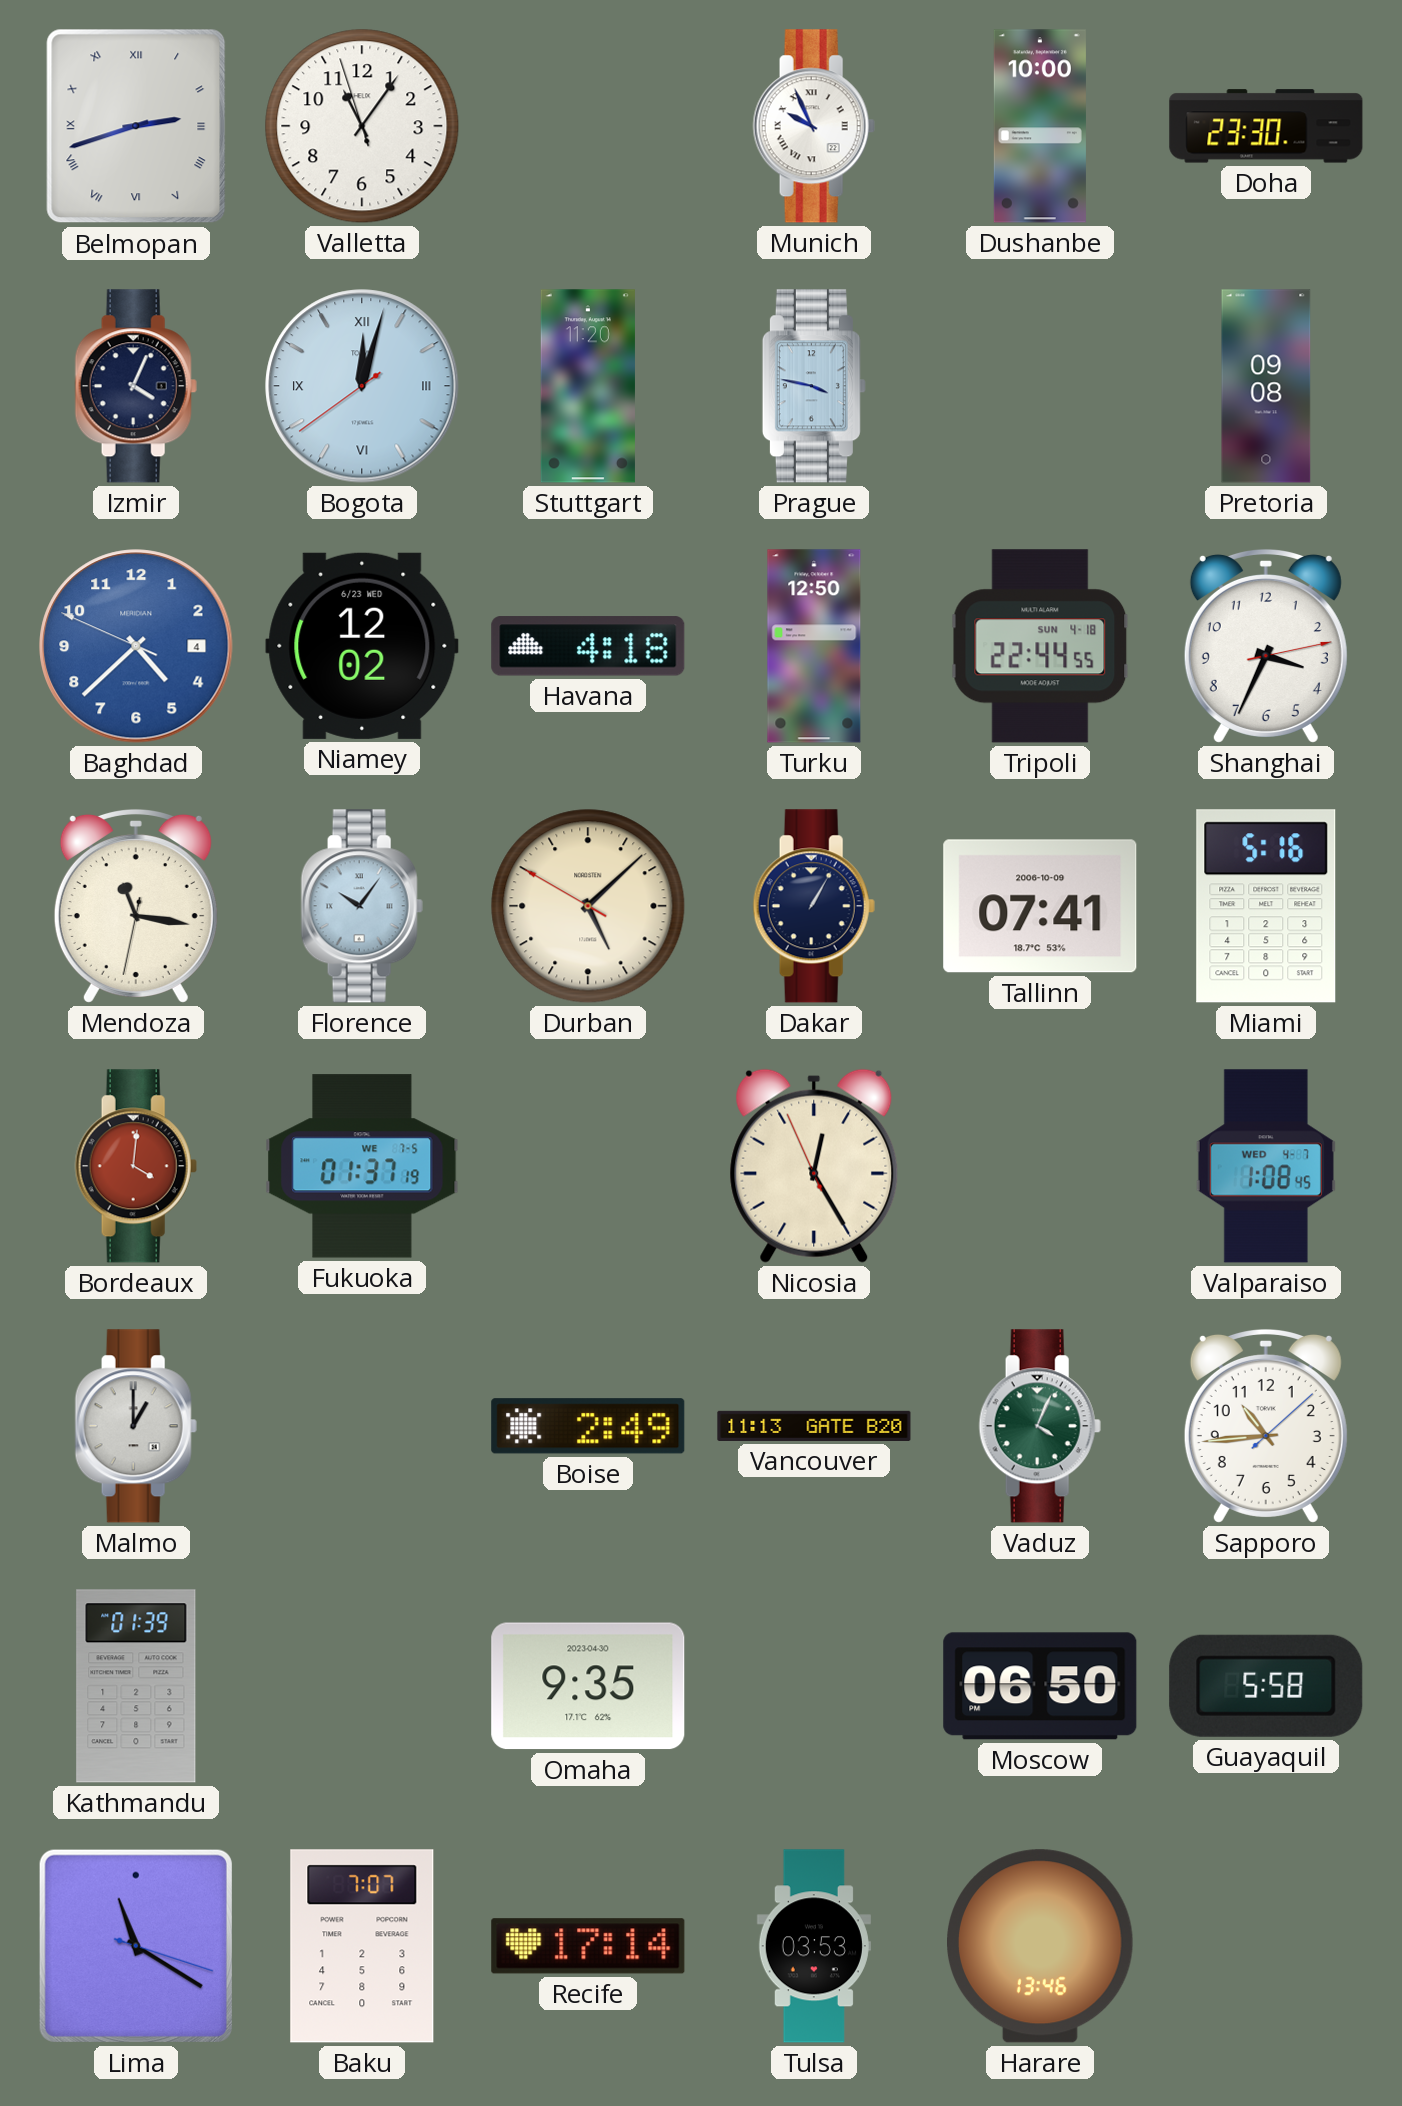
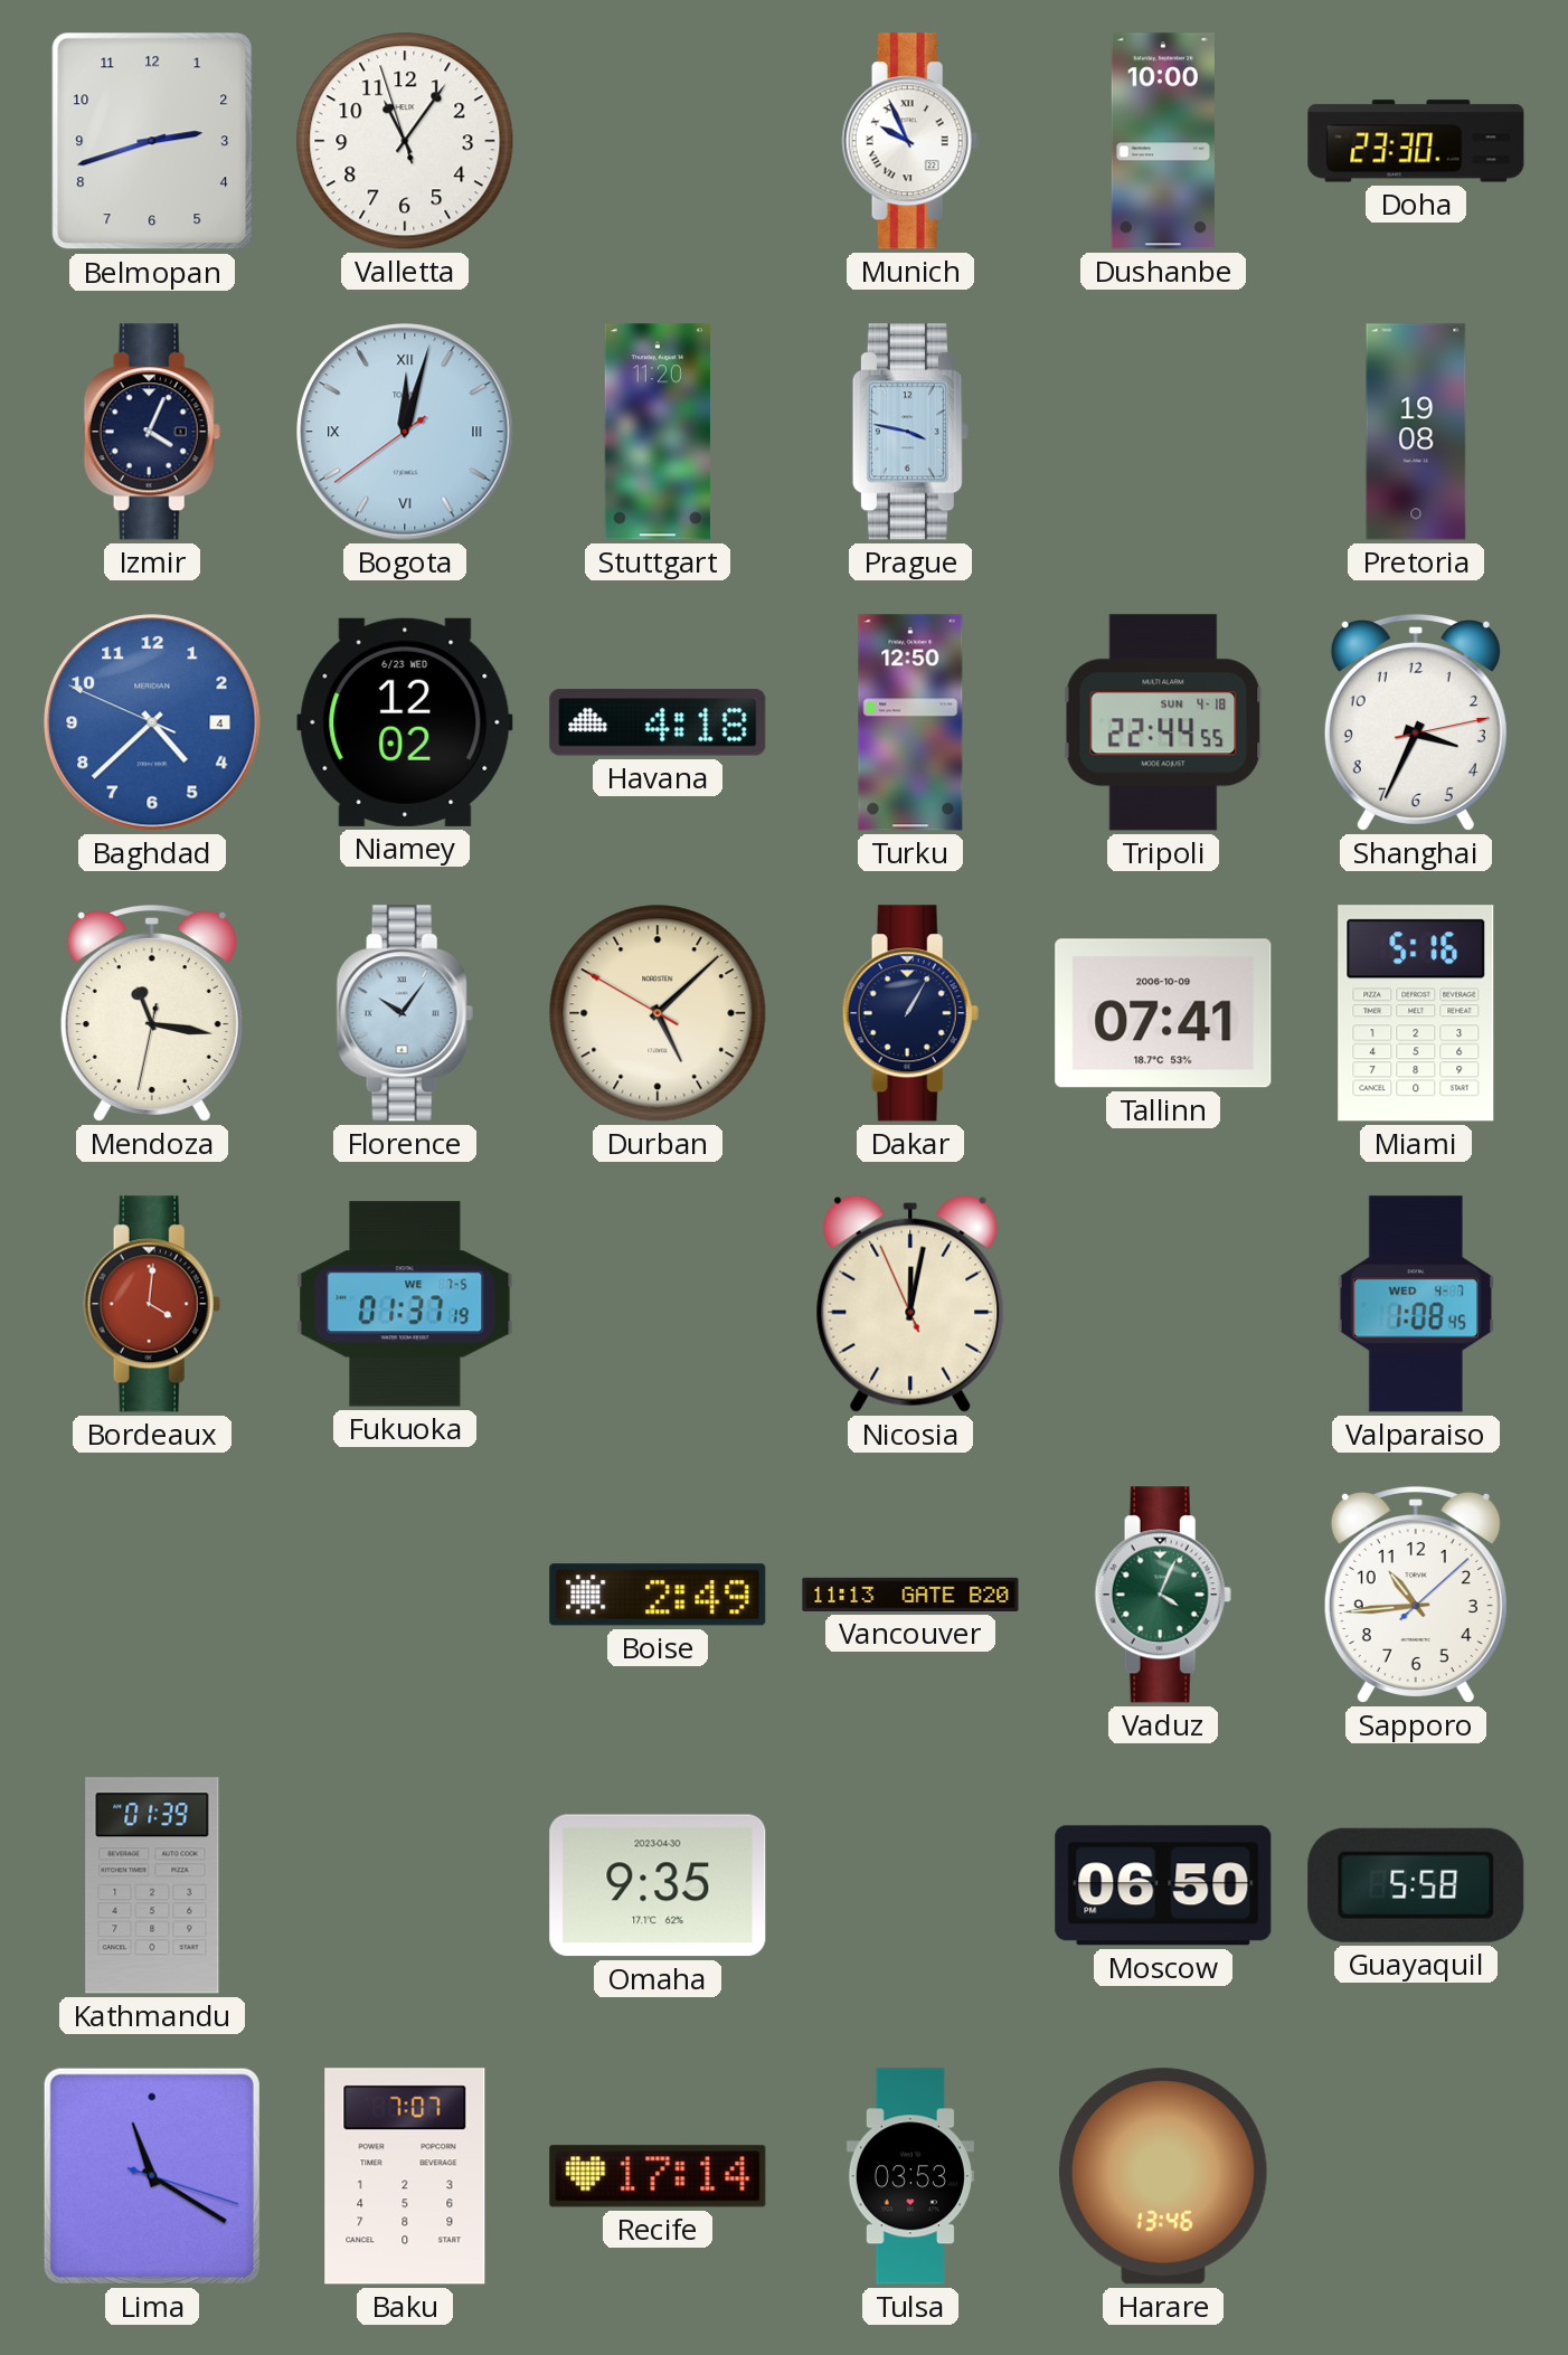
Belmopan numerals: Roman -> Arabic
Pretoria: 09:08 -> 19:08
Nicosia: 12:24 -> 12:01
Malmo: 1:00 -> none
